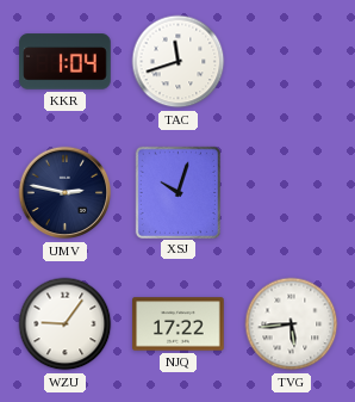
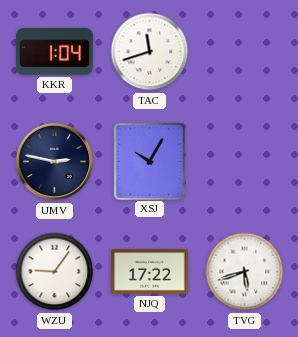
XSJ: 10:03 -> 10:05
TVG: 5:44 -> 5:42
